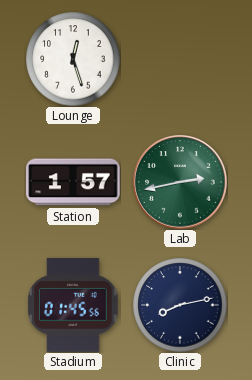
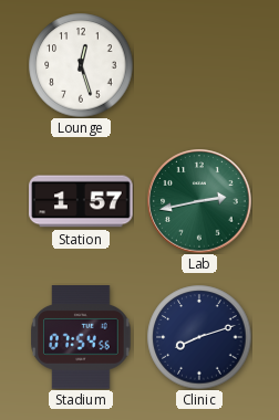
Stadium: 01:45 -> 07:54
Clinic: 8:13 -> 8:12
